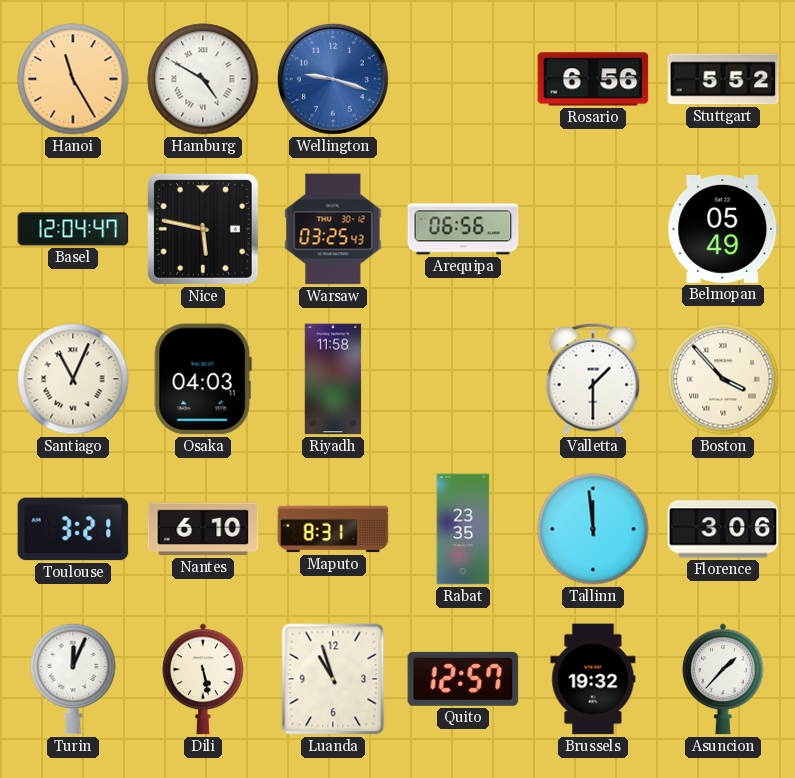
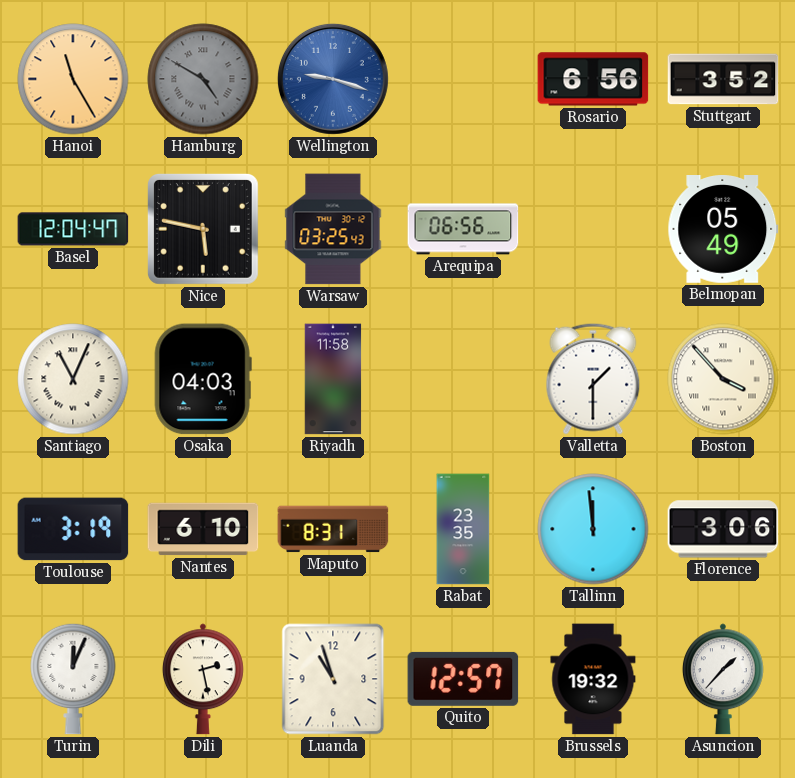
Hamburg dial: white -> grey
Stuttgart: 5:52 -> 3:52
Toulouse: 3:21 -> 3:19
Dili: 5:28 -> 2:28
